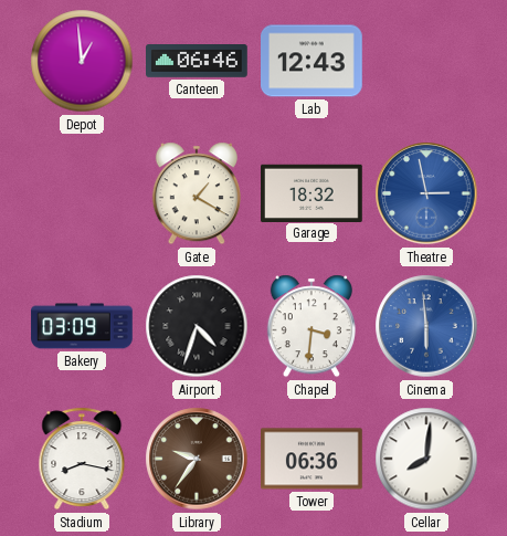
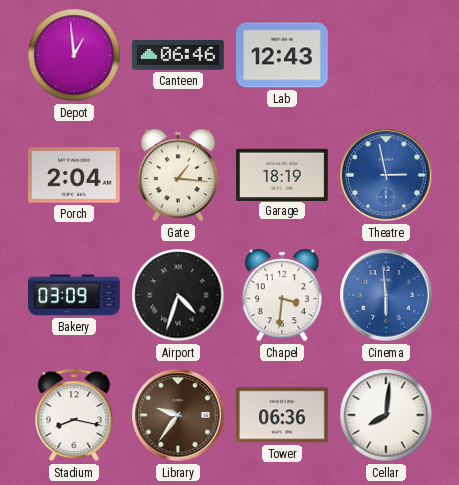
Porch: none -> 2:04
Gate: 1:20 -> 1:16
Garage: 18:32 -> 18:19
